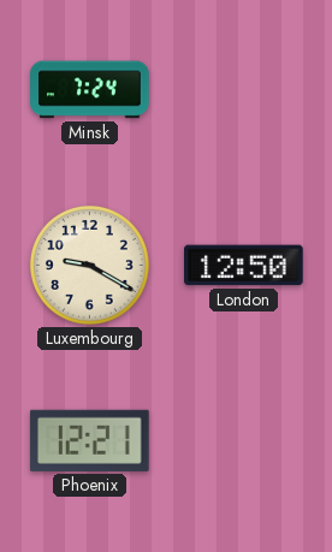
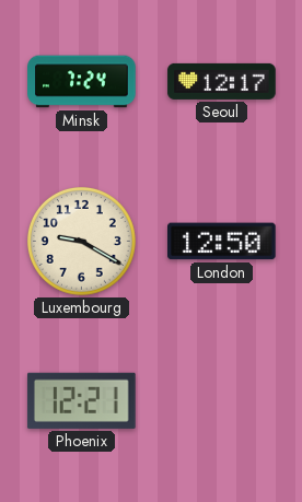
Seoul: none -> 12:17
